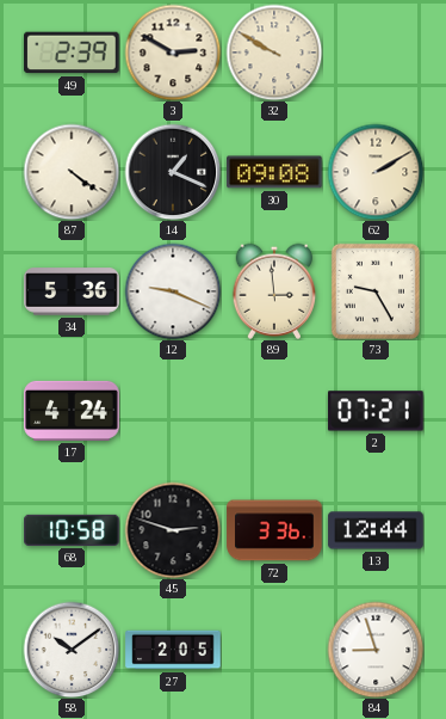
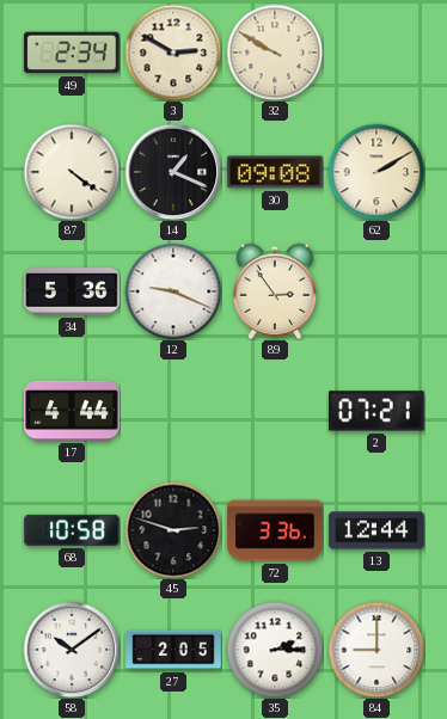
49: 2:39 -> 2:34
89: 2:59 -> 2:54
73: 9:25 -> none
17: 4:24 -> 4:44
35: none -> 2:15
84: 8:57 -> 9:00
